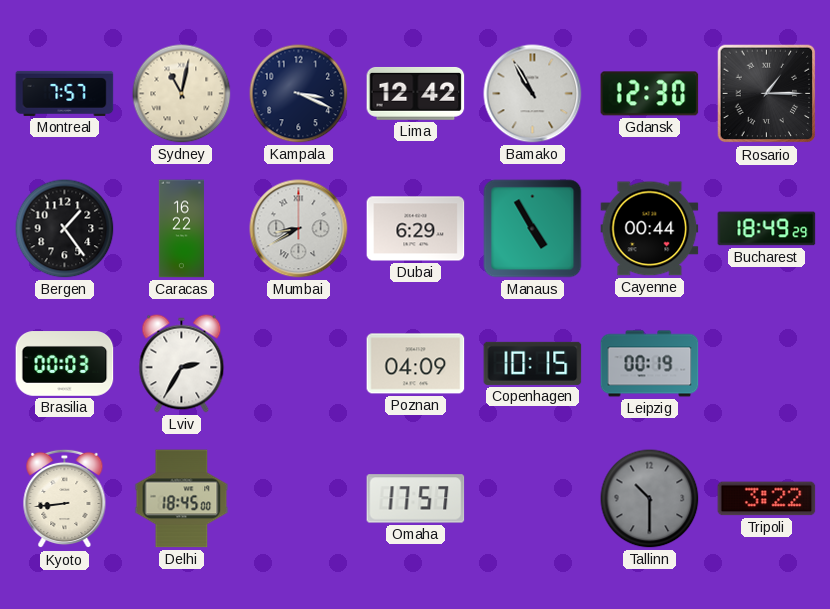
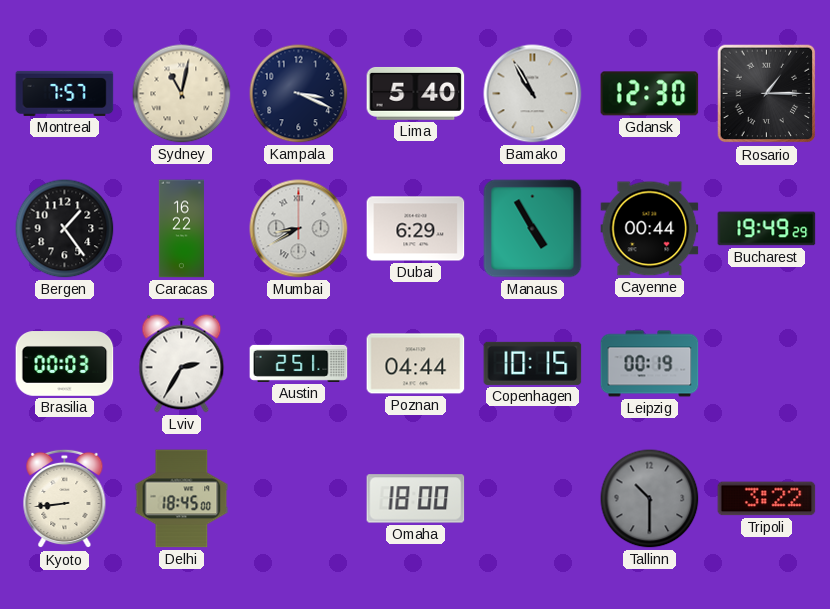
Lima: 12:42 -> 5:40
Bucharest: 18:49 -> 19:49
Austin: none -> 2:51
Poznan: 04:09 -> 04:44
Omaha: 17:57 -> 18:00
